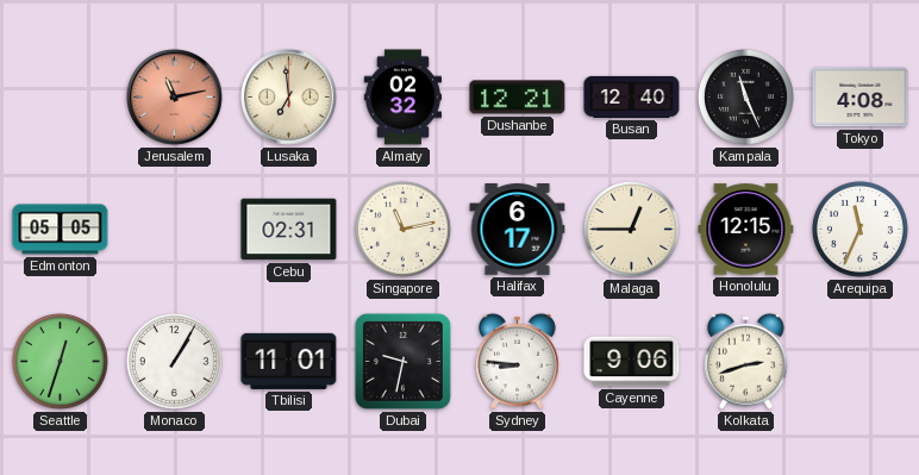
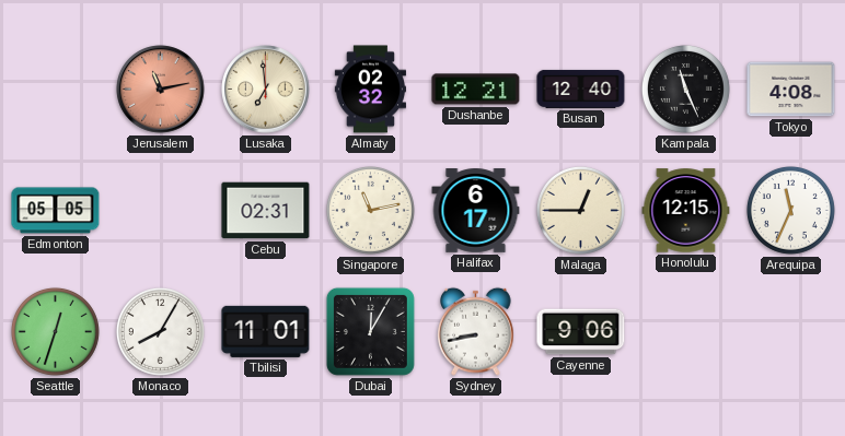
Monaco: 1:05 -> 8:05
Dubai: 9:32 -> 12:05
Sydney: 8:46 -> 8:43
Kolkata: 2:42 -> none
